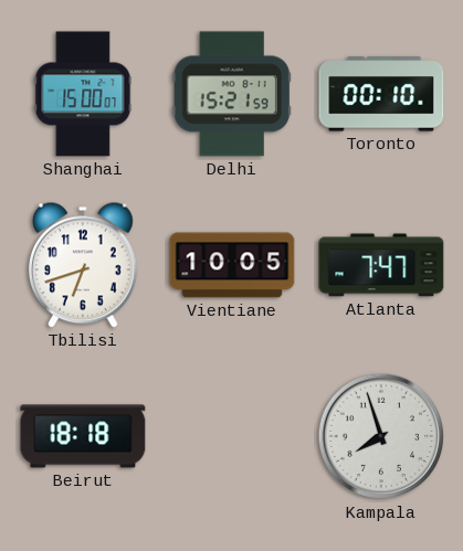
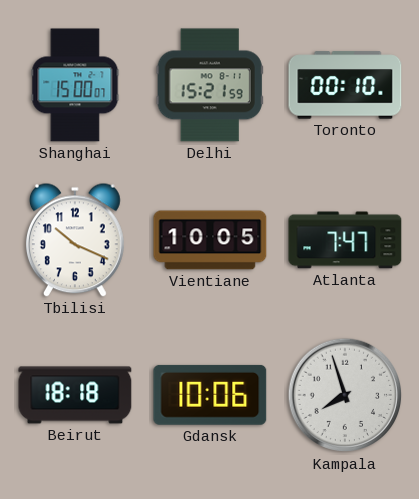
Tbilisi: 6:42 -> 10:19
Gdansk: none -> 10:06
